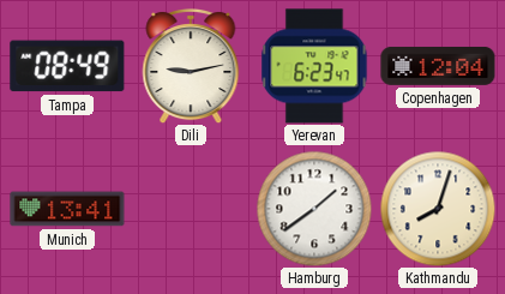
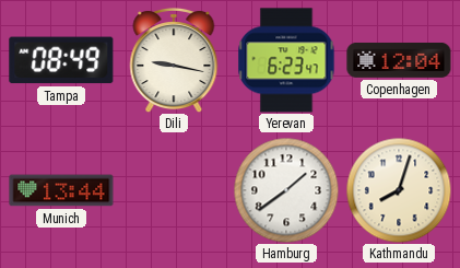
Dili: 9:13 -> 9:17
Munich: 13:41 -> 13:44
